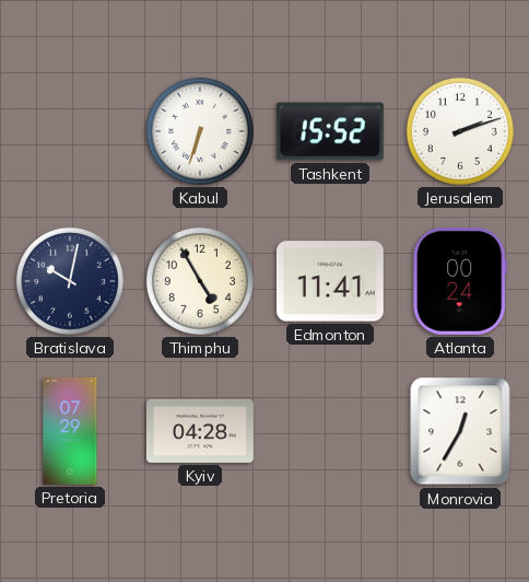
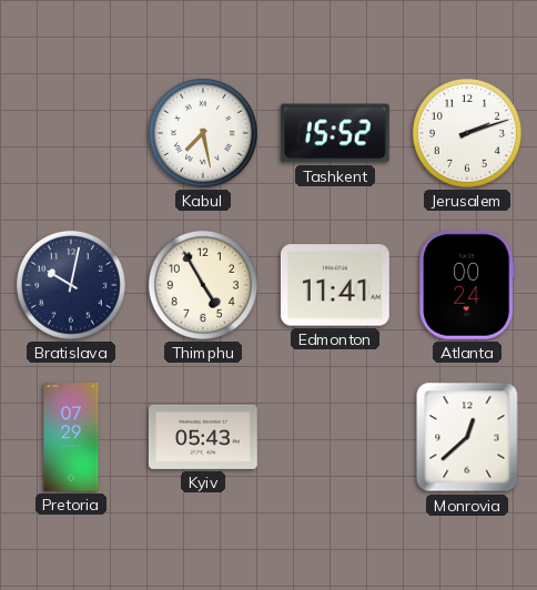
Kabul: 6:33 -> 7:28
Kyiv: 04:28 -> 05:43
Monrovia: 12:35 -> 12:38
